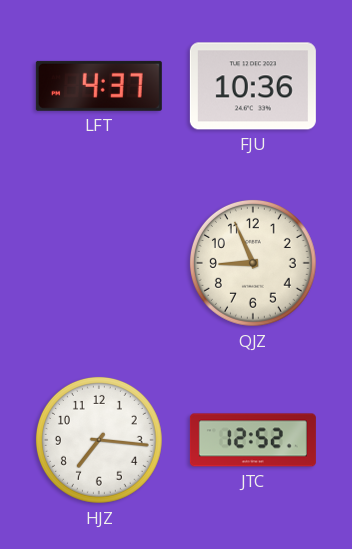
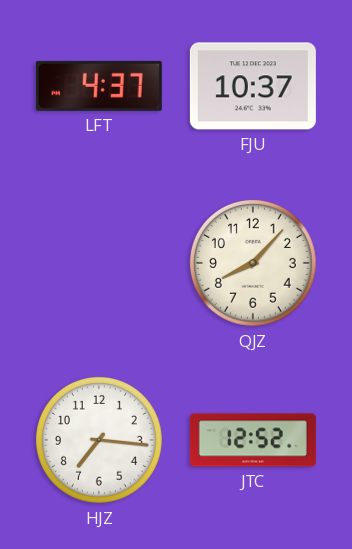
FJU: 10:36 -> 10:37
QJZ: 8:56 -> 8:07
